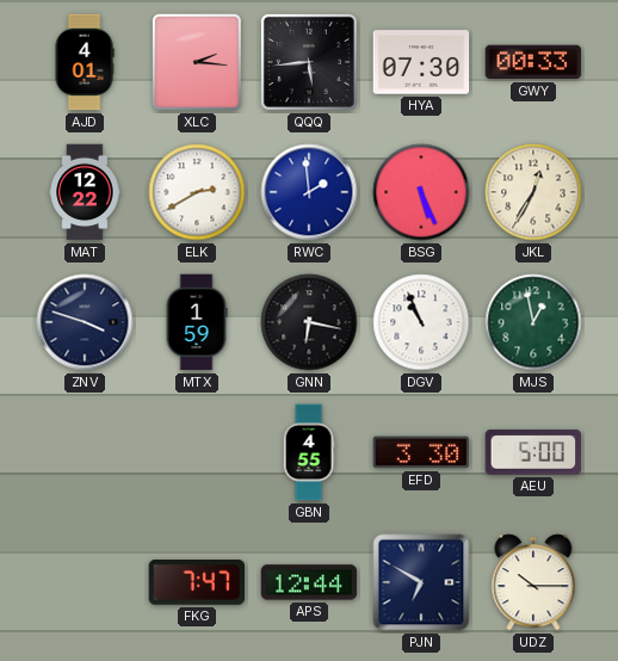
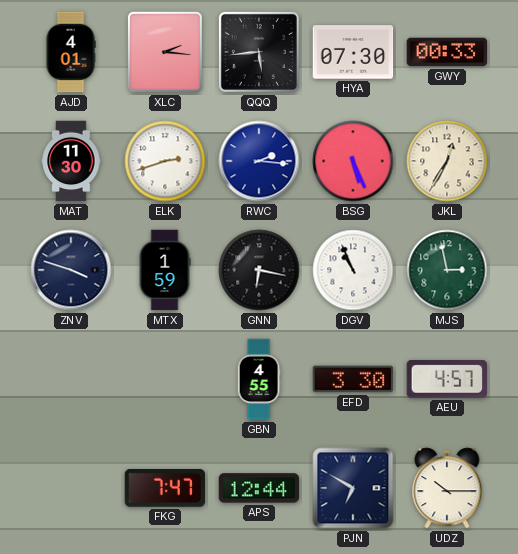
MAT: 12:22 -> 11:30
ELK: 2:40 -> 2:42
RWC: 1:59 -> 2:16
MJS: 12:58 -> 2:58
AEU: 5:00 -> 4:57
